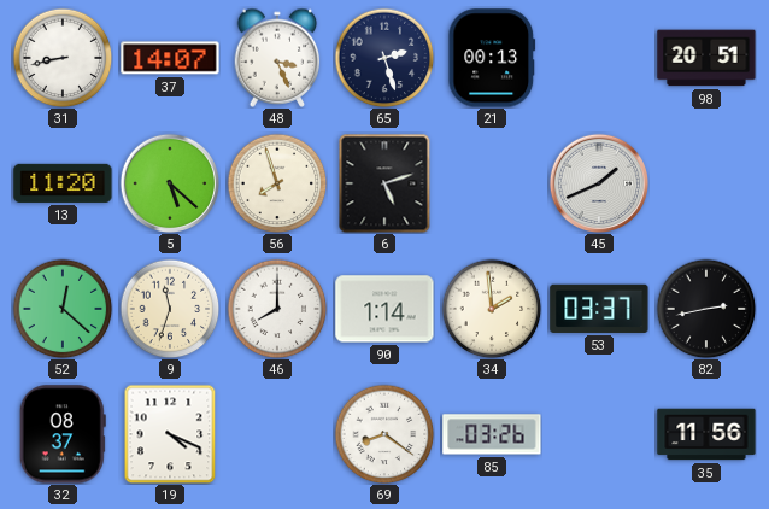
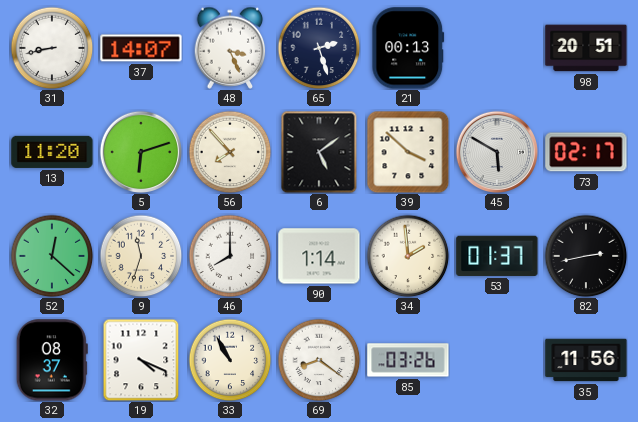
5: 5:22 -> 6:12
56: 7:57 -> 7:53
6: 5:12 -> 5:09
39: none -> 3:52
45: 1:41 -> 5:50
73: none -> 02:17
53: 03:37 -> 01:37
33: none -> 10:55
